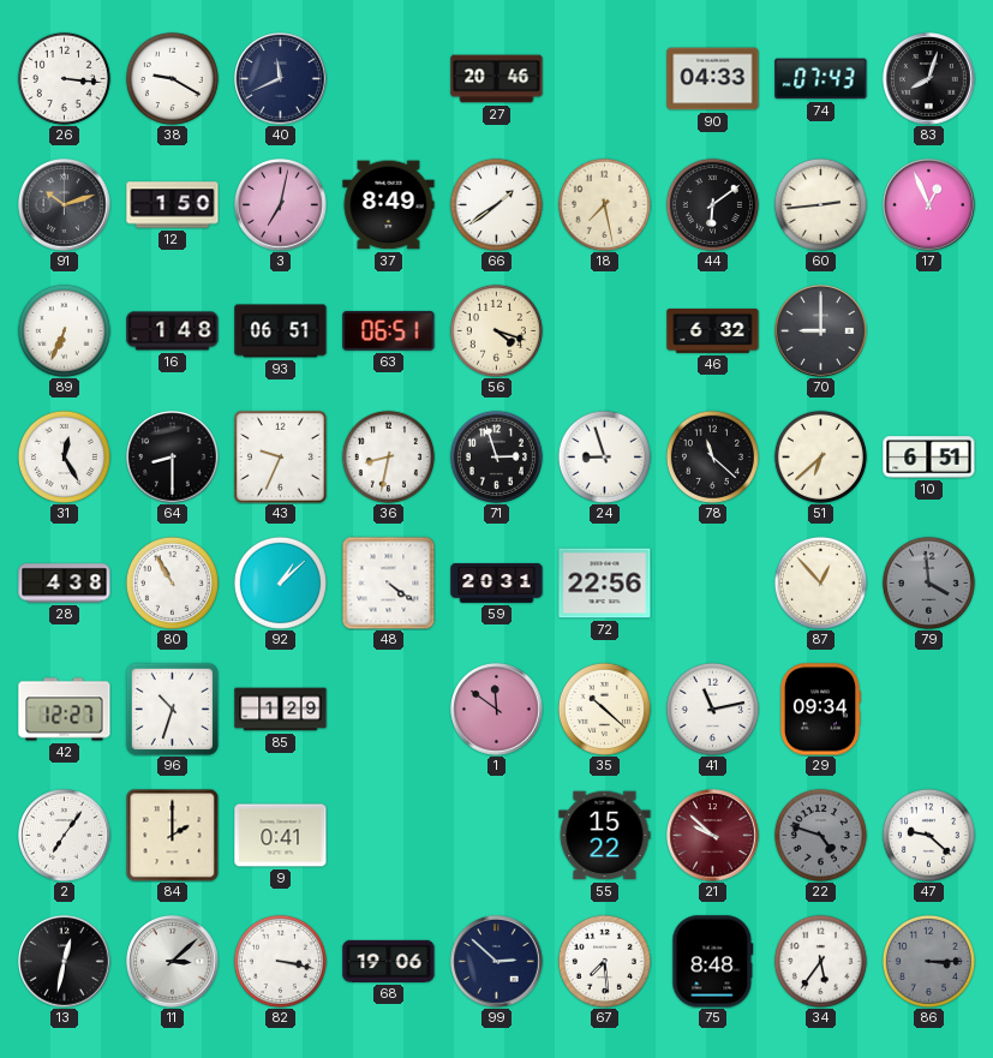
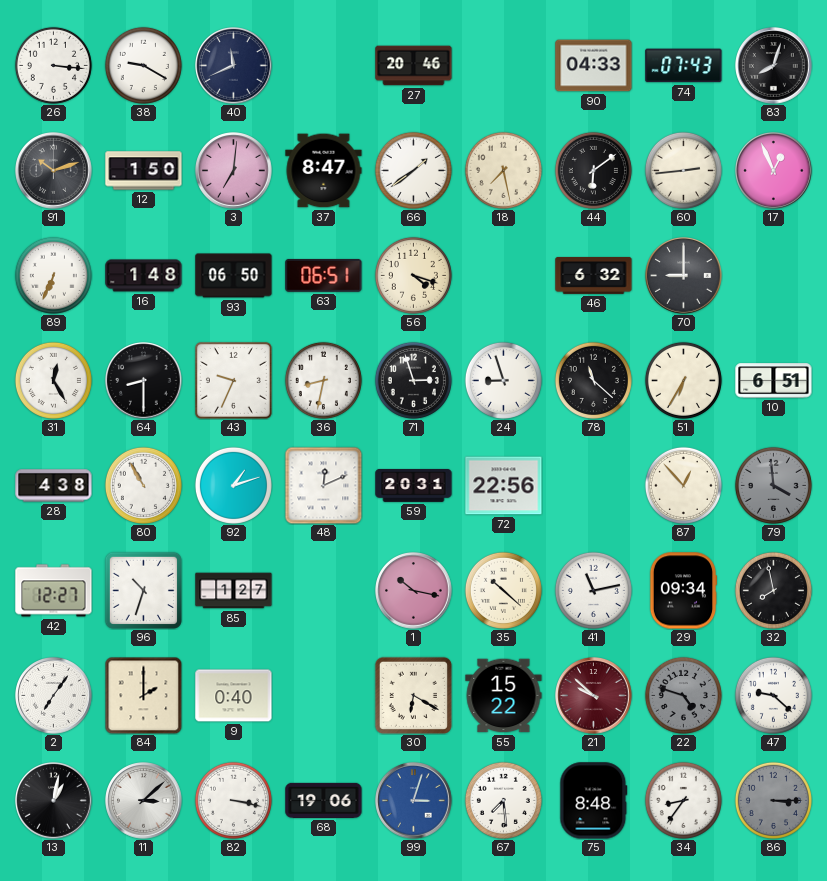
3: 7:02 -> 7:01
37: 8:49 -> 8:47
93: 06:51 -> 06:50
51: 6:38 -> 6:35
92: 1:08 -> 1:12
48: 4:21 -> 12:11
85: 1:29 -> 1:27
1: 11:51 -> 10:17
32: none -> 7:58
9: 0:41 -> 0:40
30: none -> 6:20
13: 12:32 -> 1:02
99: 2:52 -> 3:03
99 dial: navy -> blue
34: 5:36 -> 8:36
